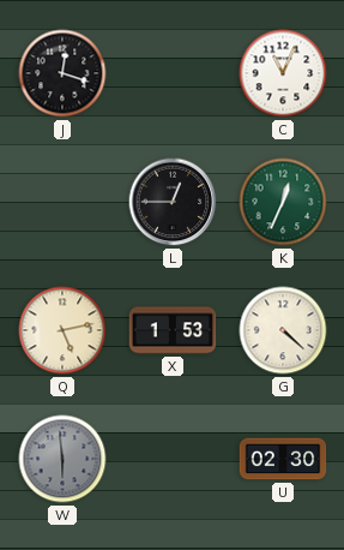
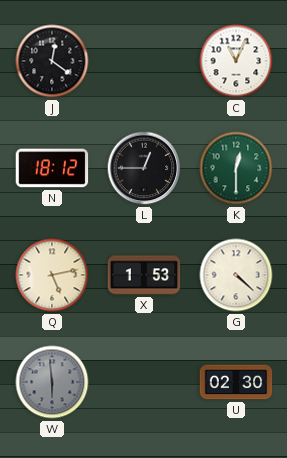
J: 12:18 -> 12:21
N: none -> 18:12
K: 12:34 -> 12:30
